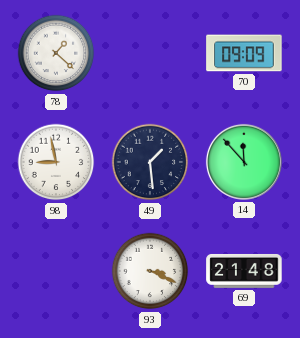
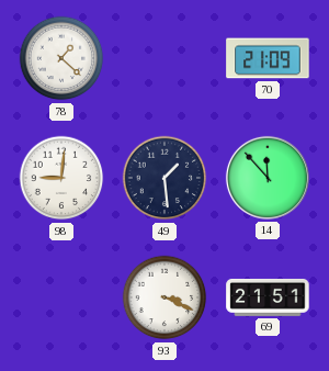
70: 09:09 -> 21:09
98: 8:58 -> 9:01
69: 21:48 -> 21:51
